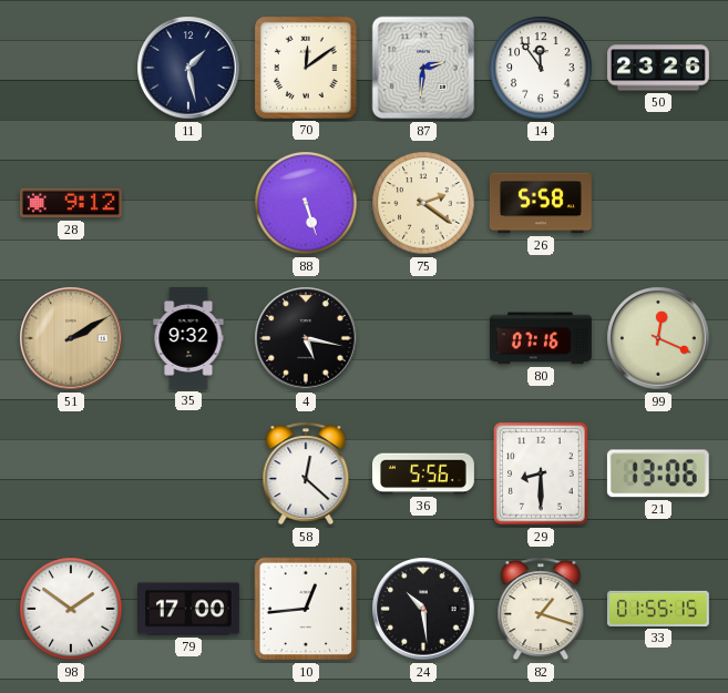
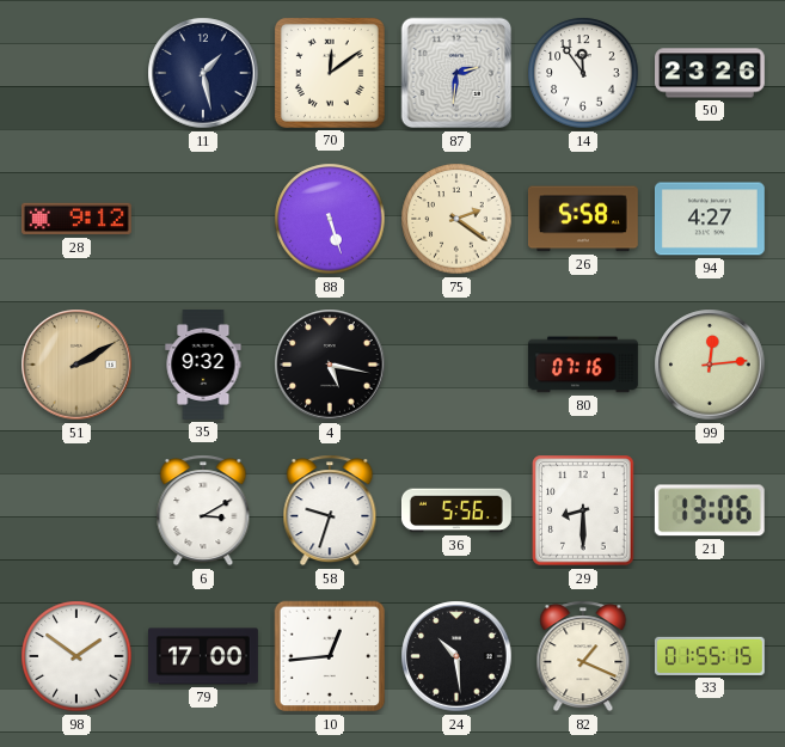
94: none -> 4:27
99: 12:19 -> 12:14
6: none -> 3:10
58: 12:22 -> 9:33
82: 1:18 -> 1:19
